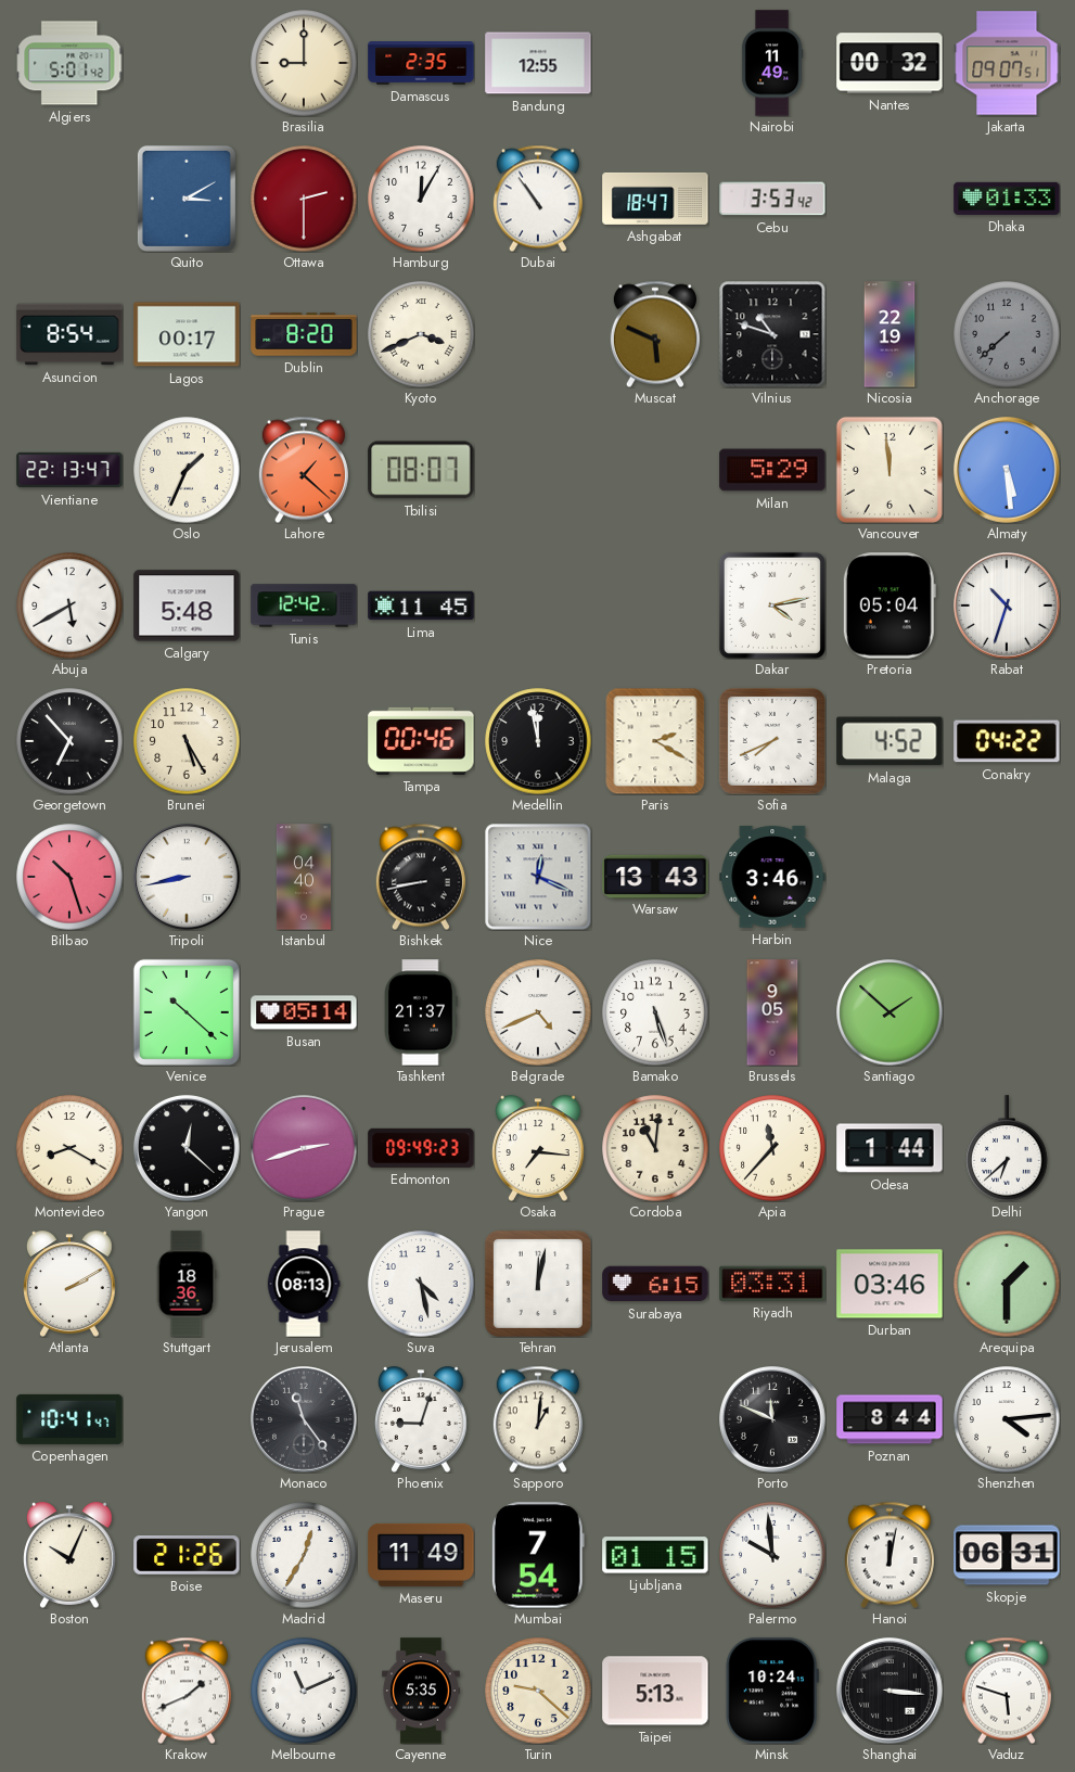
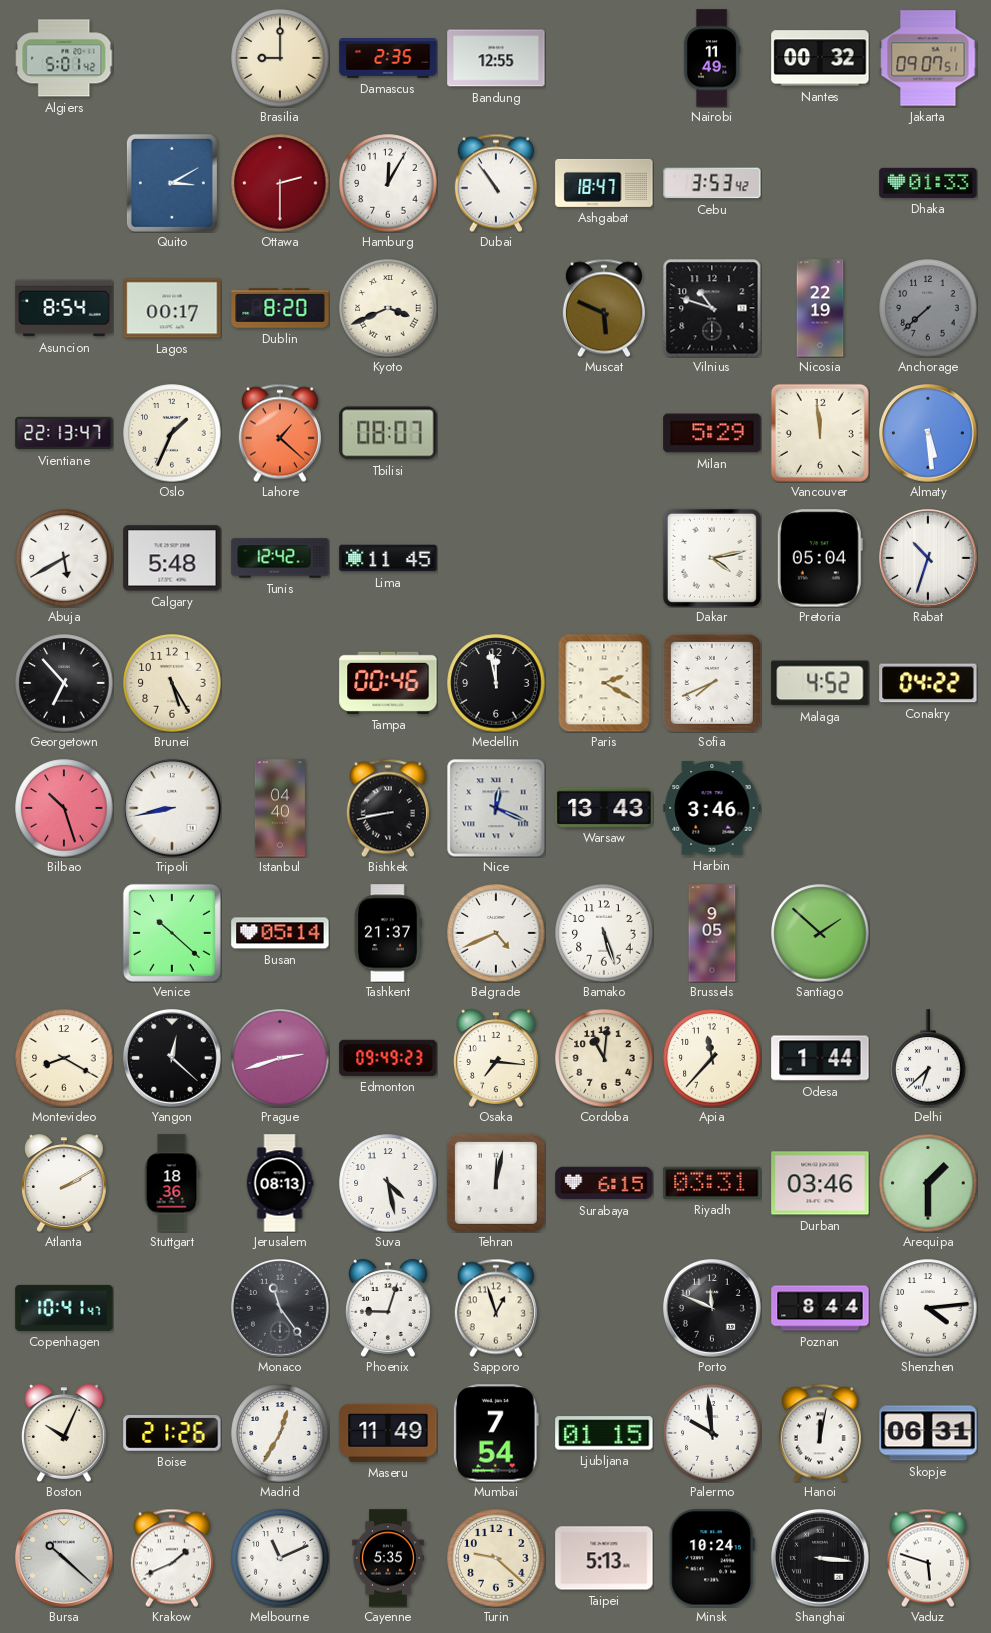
Sapporo: 1:01 -> 12:57
Bursa: none -> 10:22
